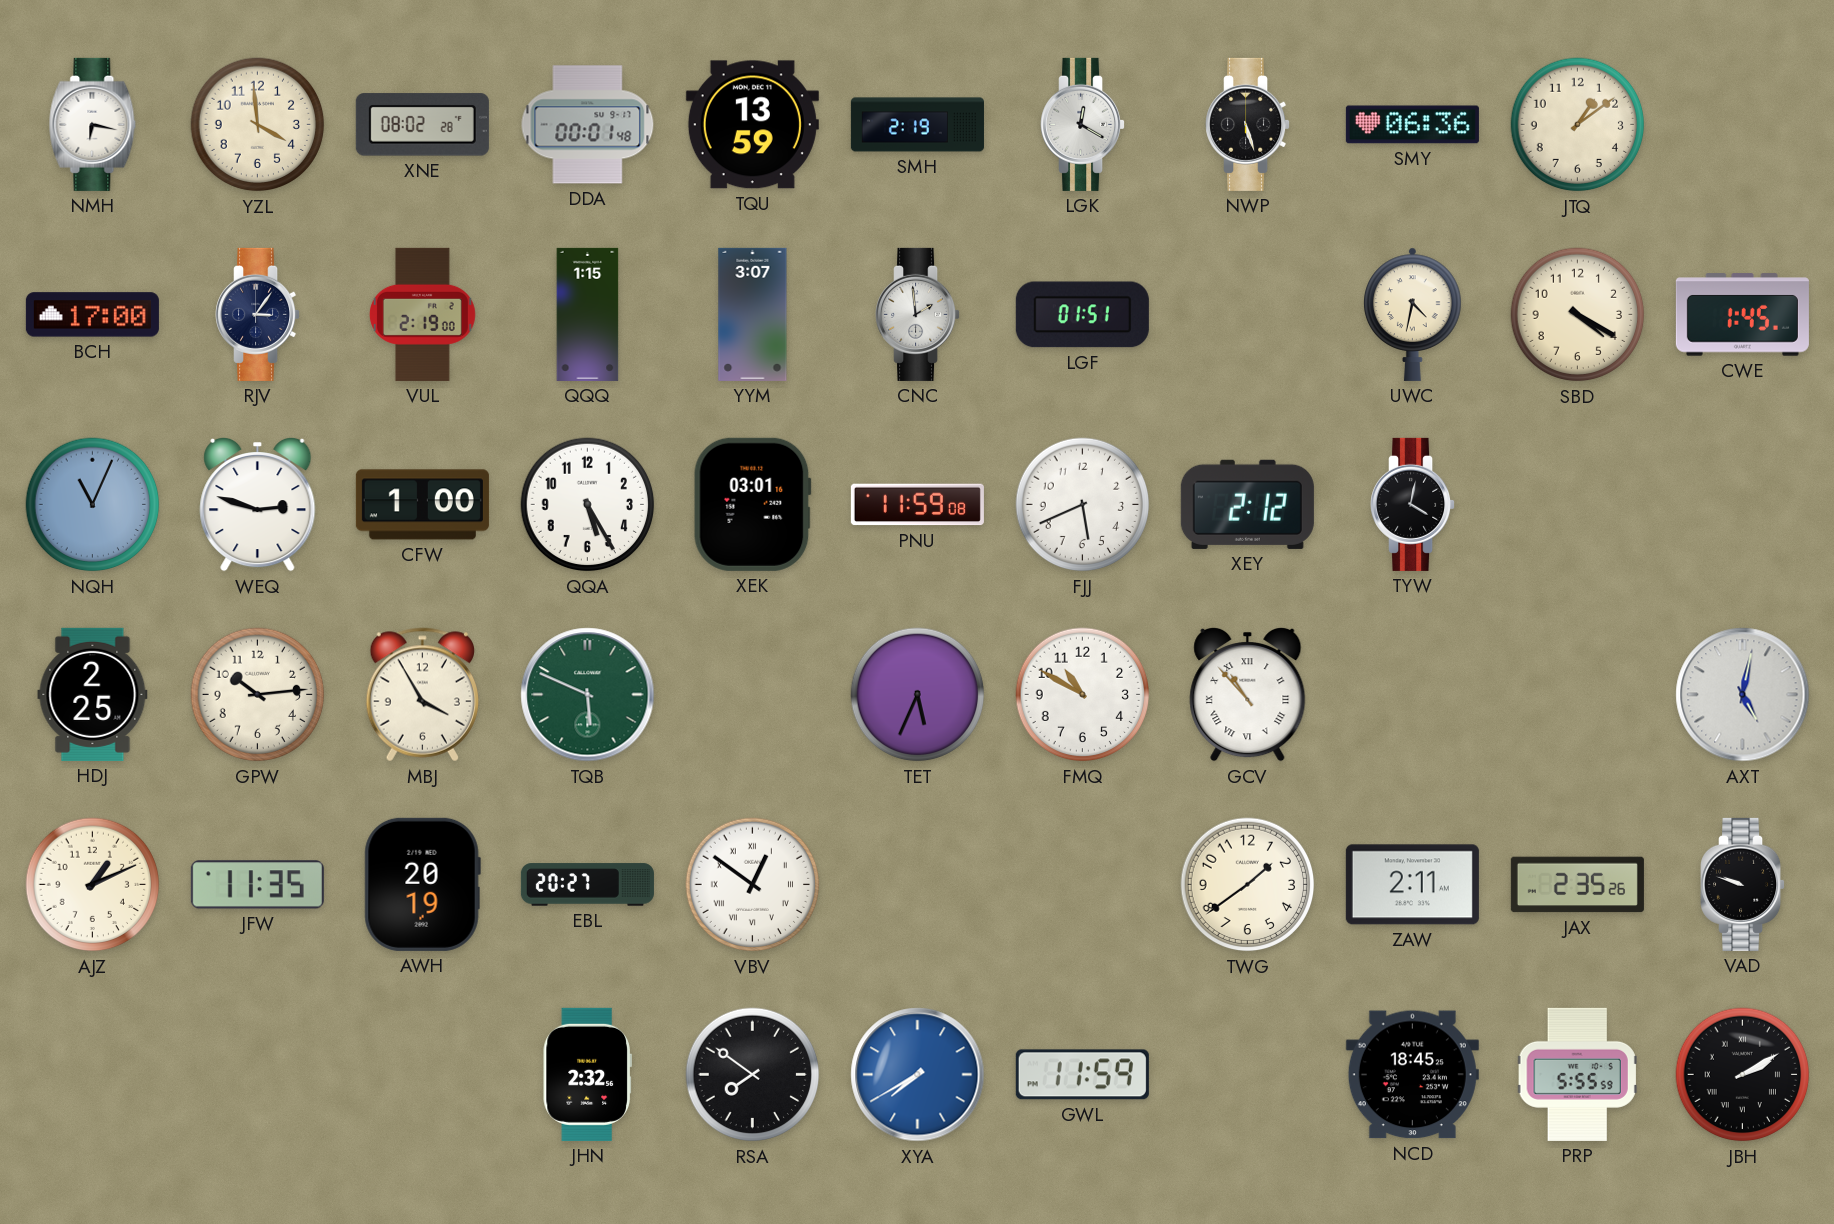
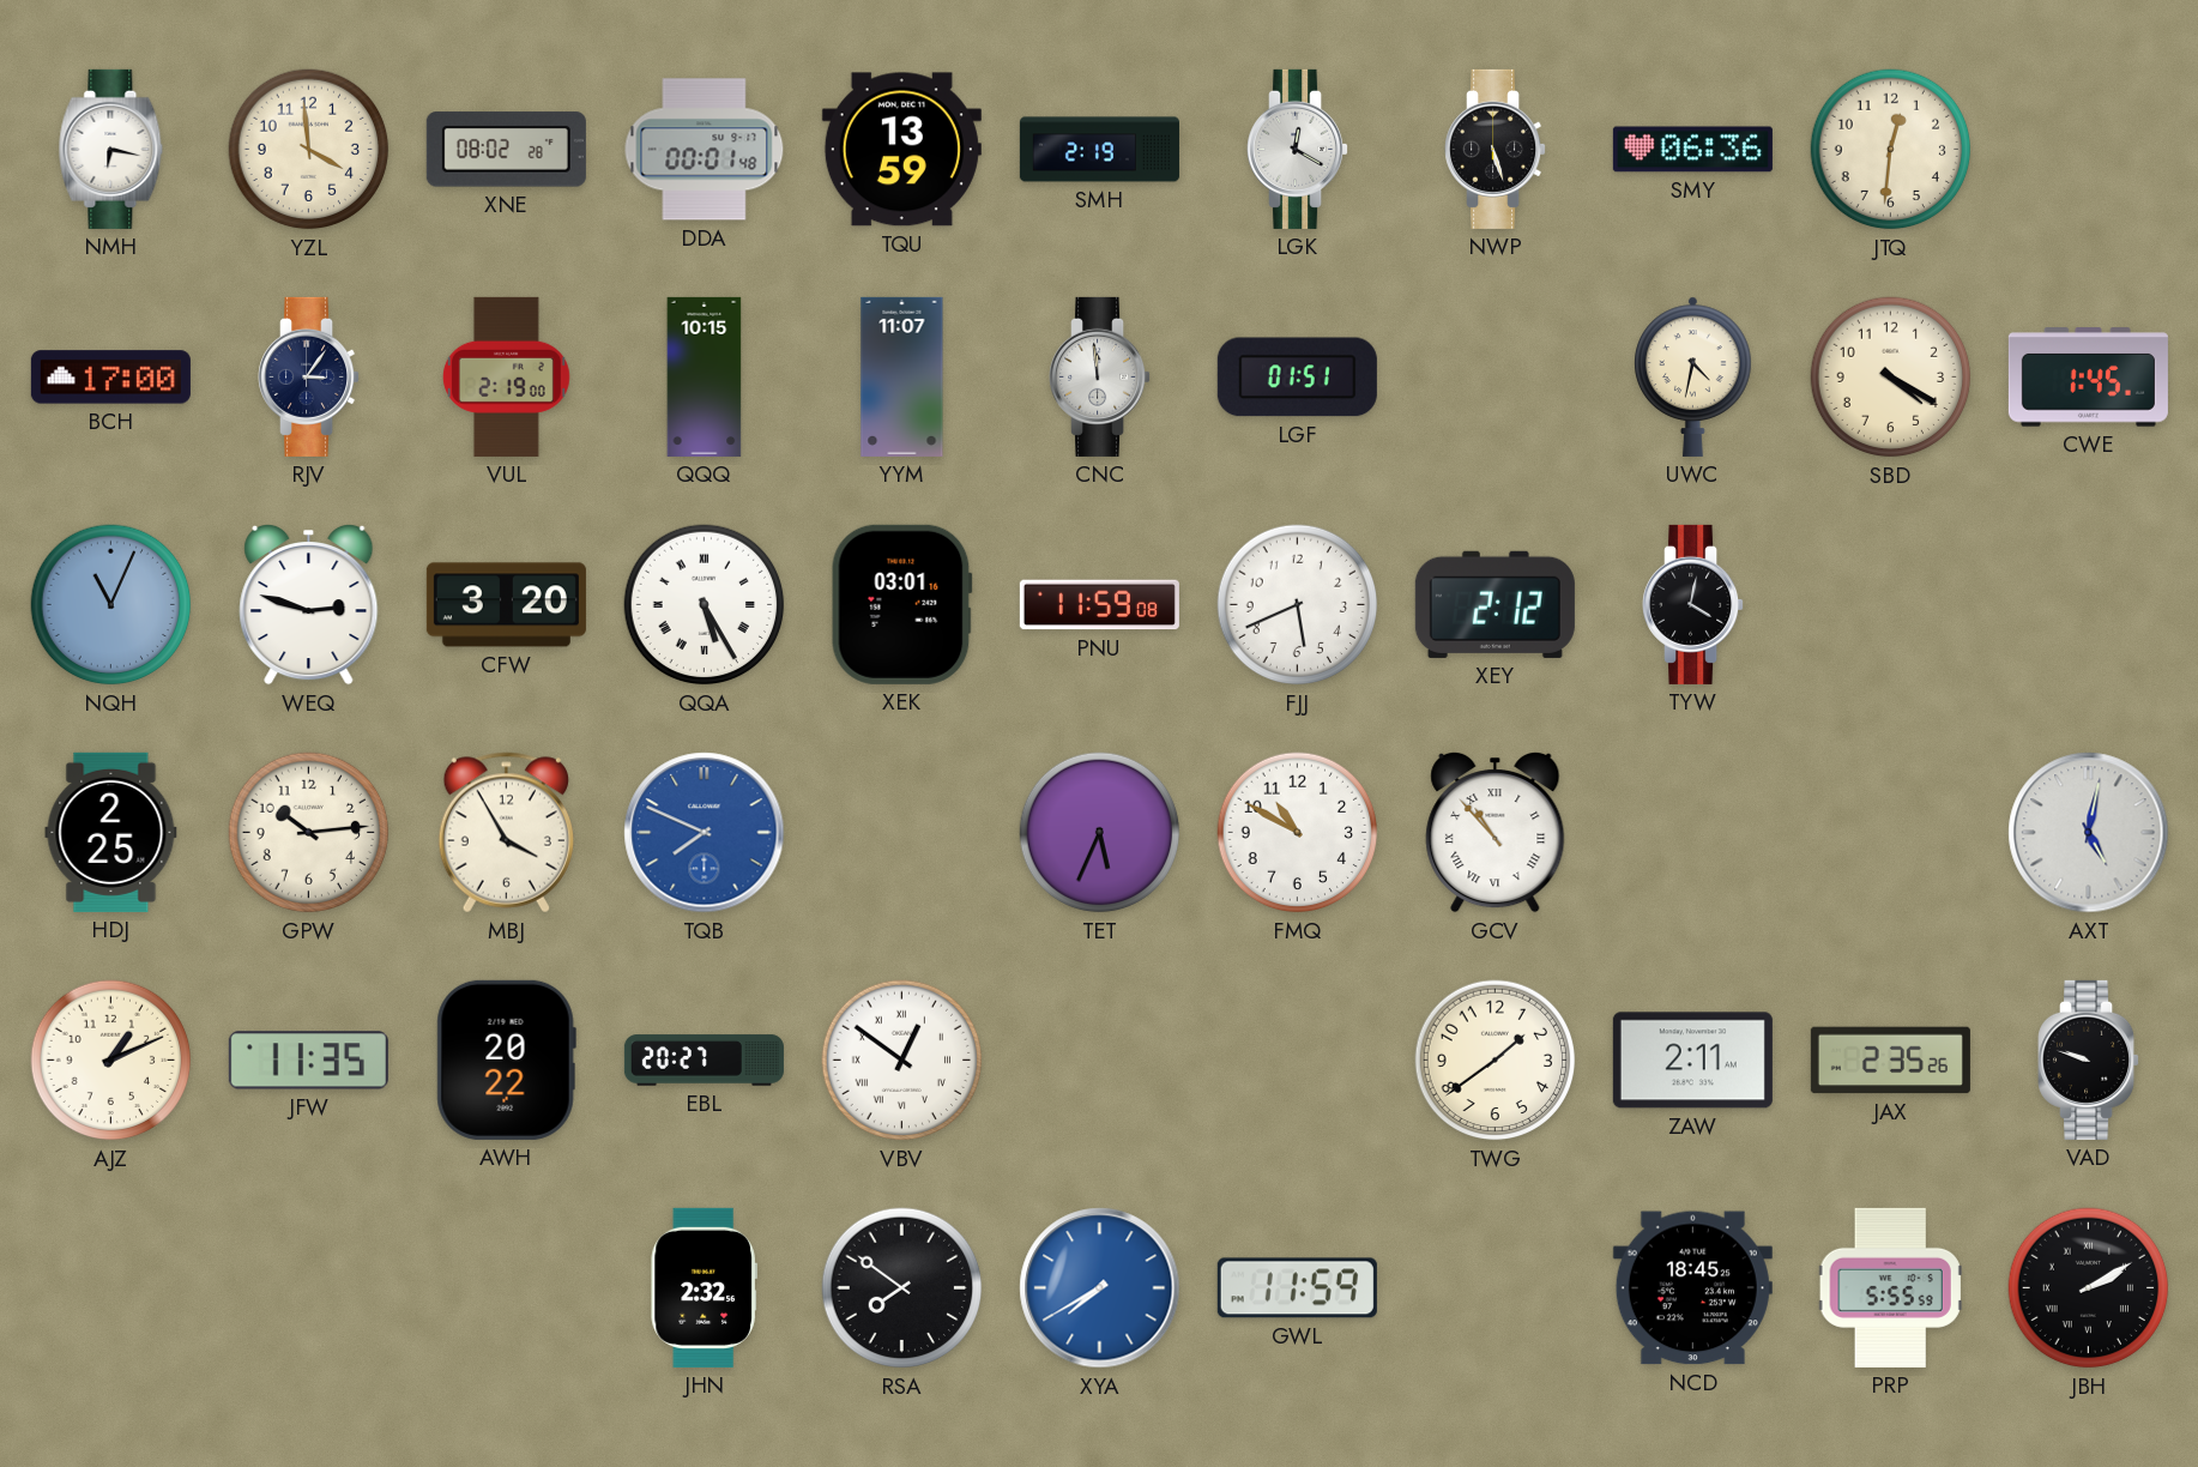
JTQ: 1:09 -> 12:31
QQQ: 1:15 -> 10:15
YYM: 3:07 -> 11:07
CNC: 1:59 -> 11:59
CFW: 1:00 -> 3:20
QQA numerals: Arabic -> Roman
TQB: 5:49 -> 7:49
TQB dial: green -> blue
AWH: 20:19 -> 20:22
